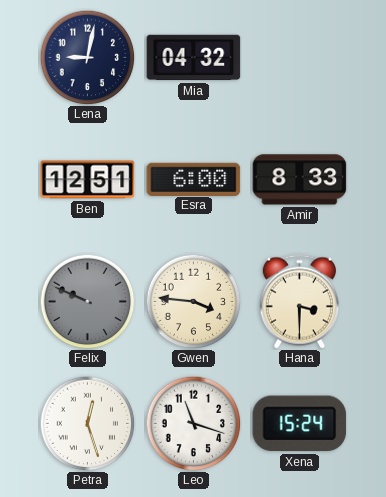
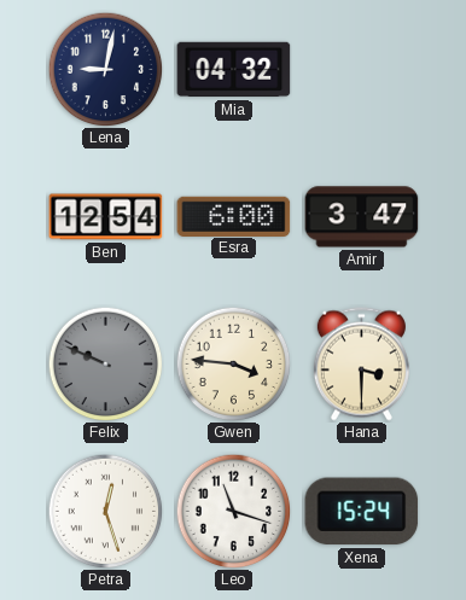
Ben: 12:51 -> 12:54
Amir: 8:33 -> 3:47
